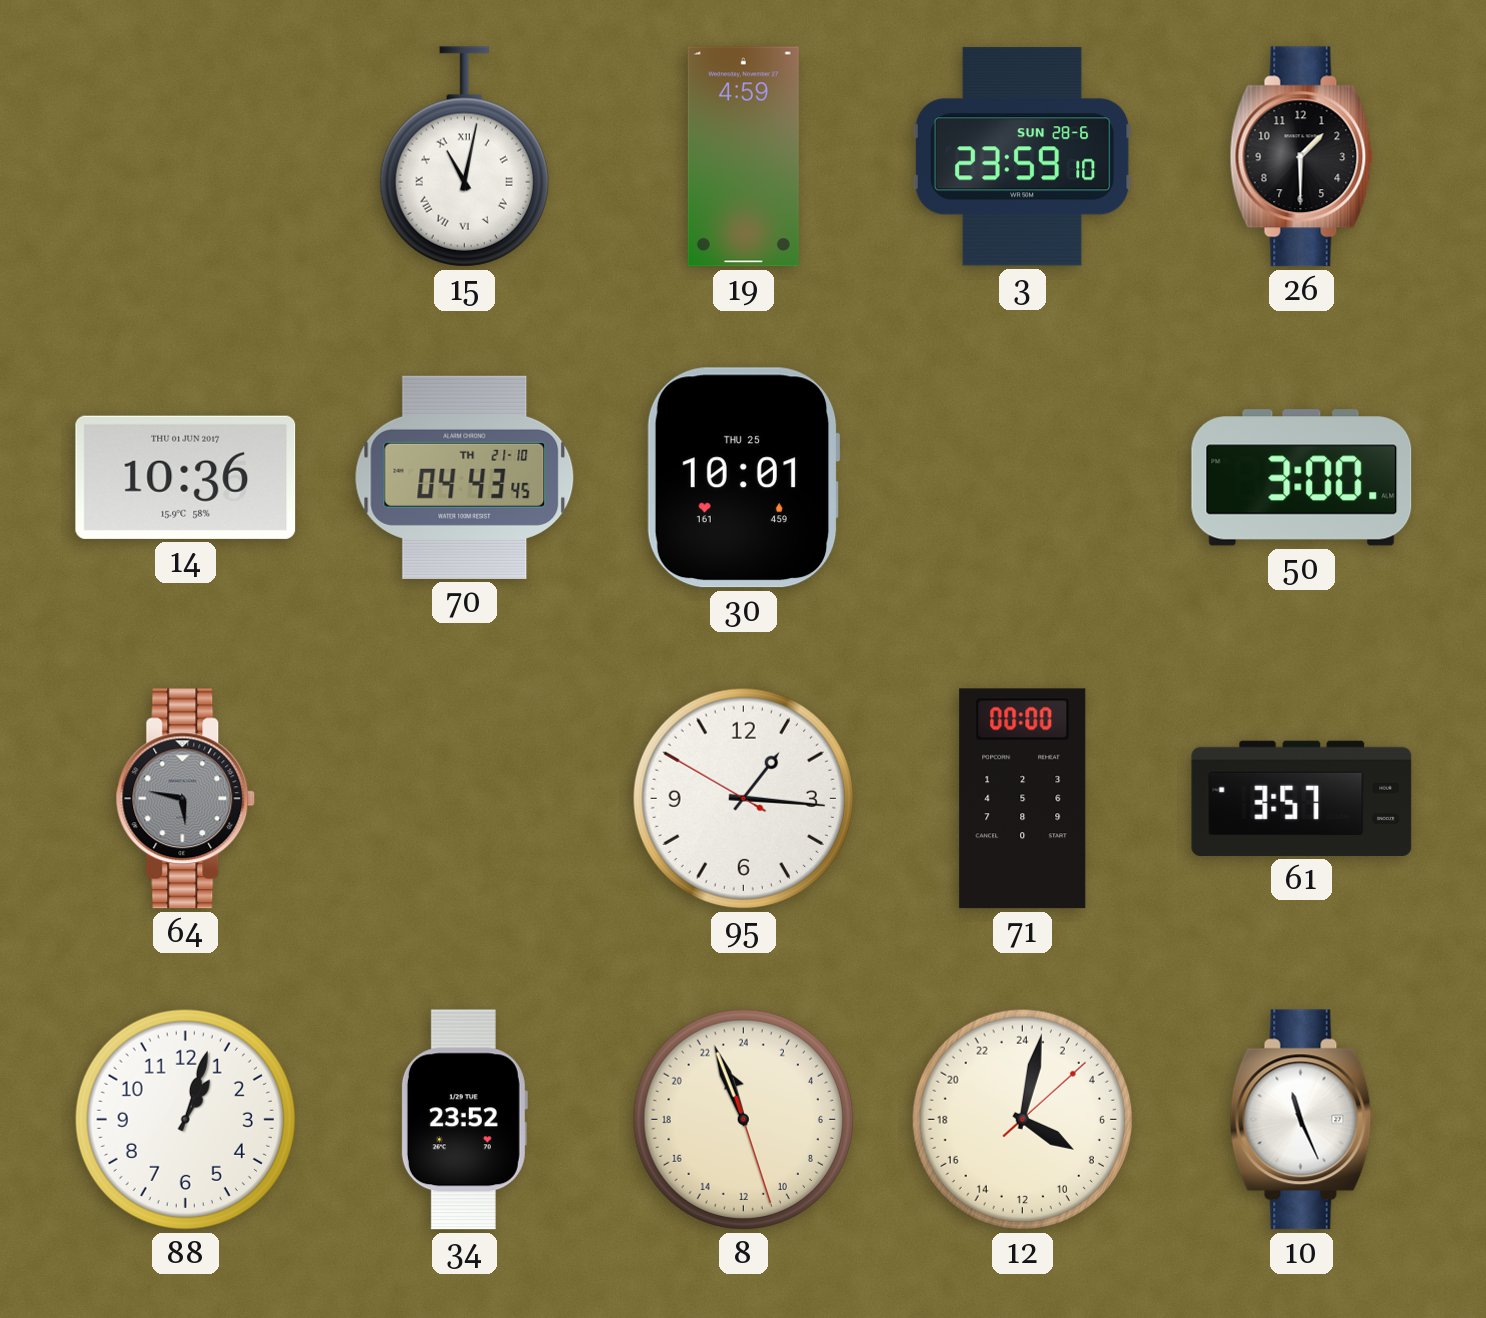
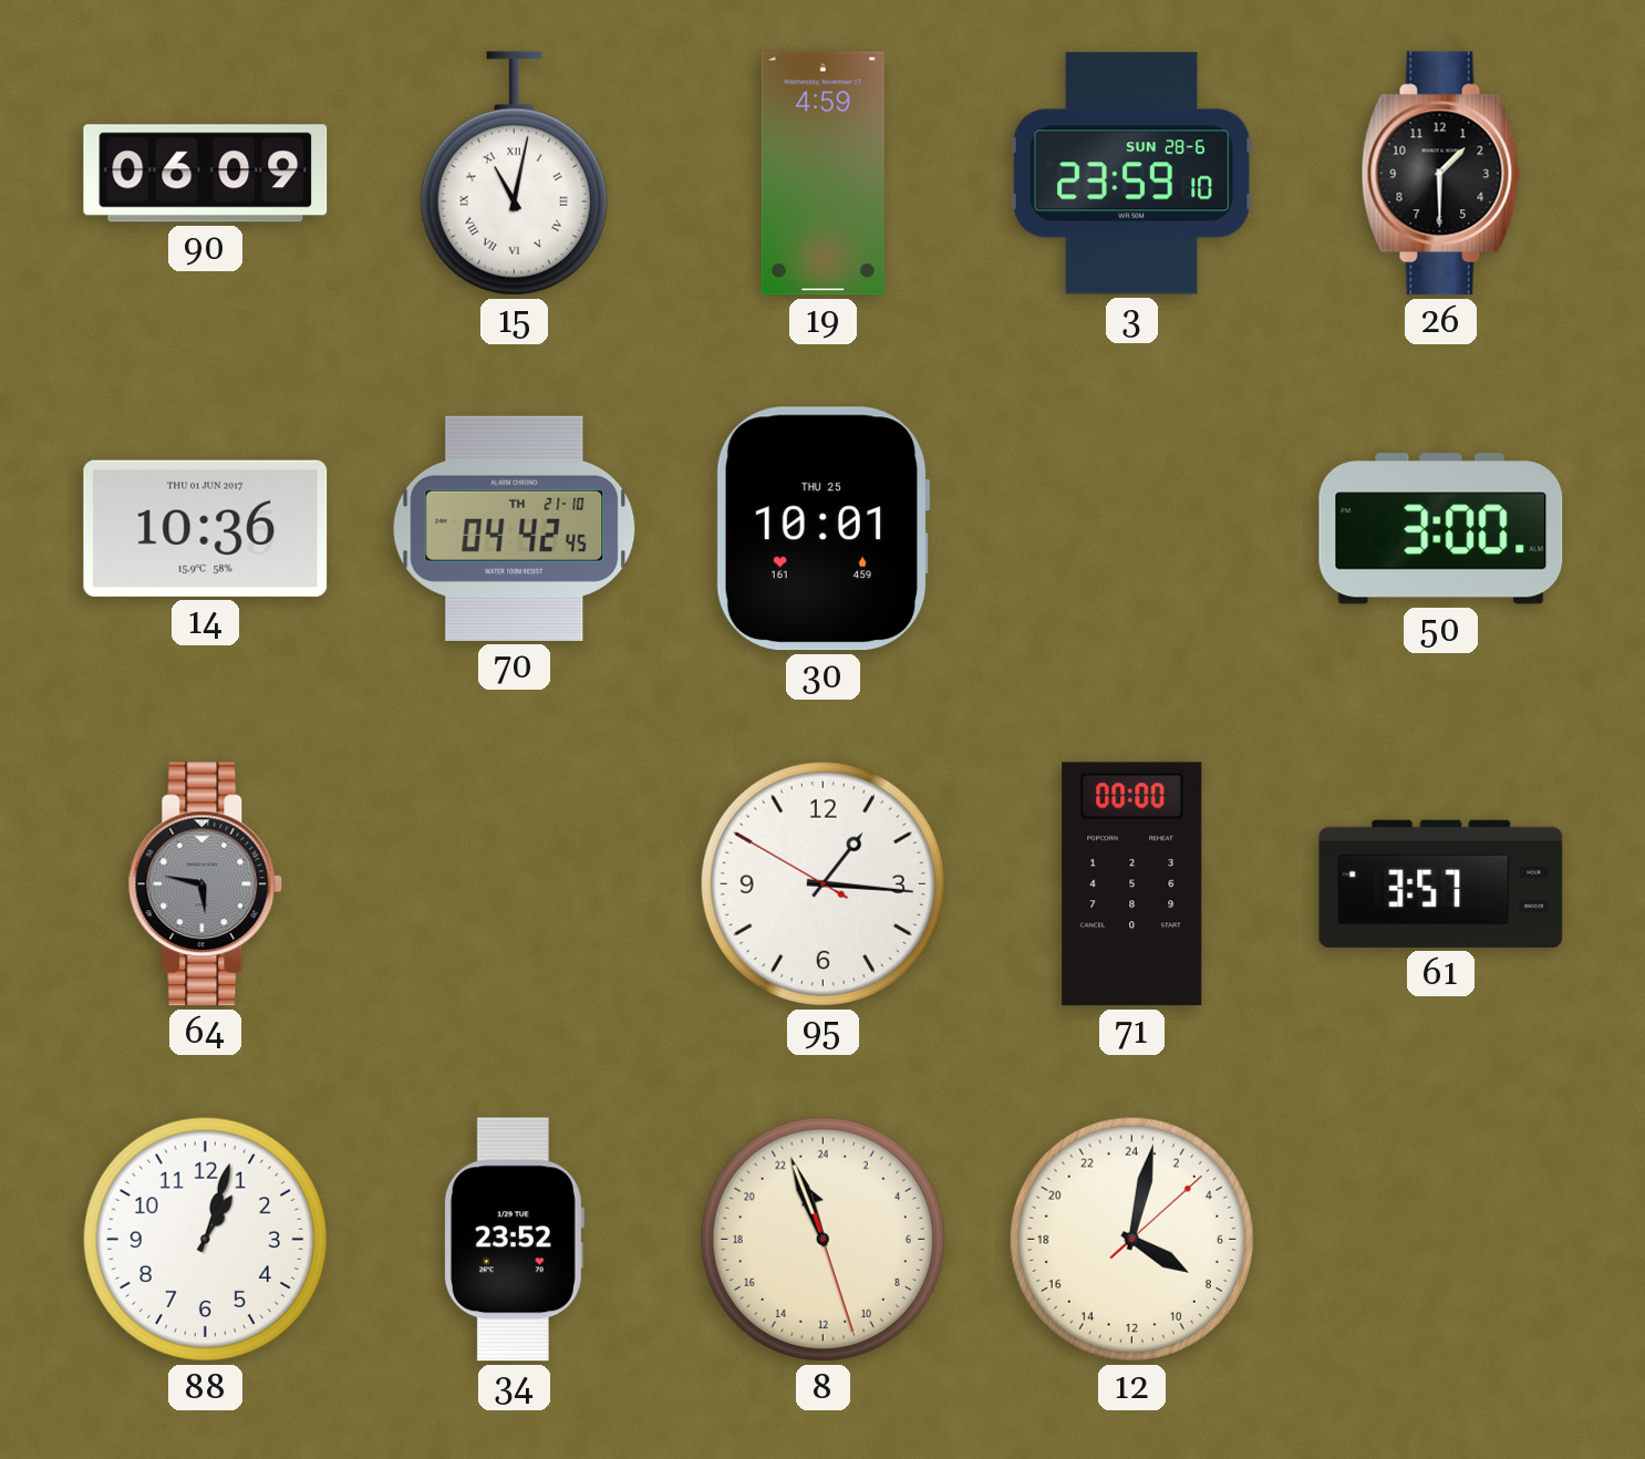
90: none -> 06:09
70: 04:43 -> 04:42
10: 11:26 -> none
